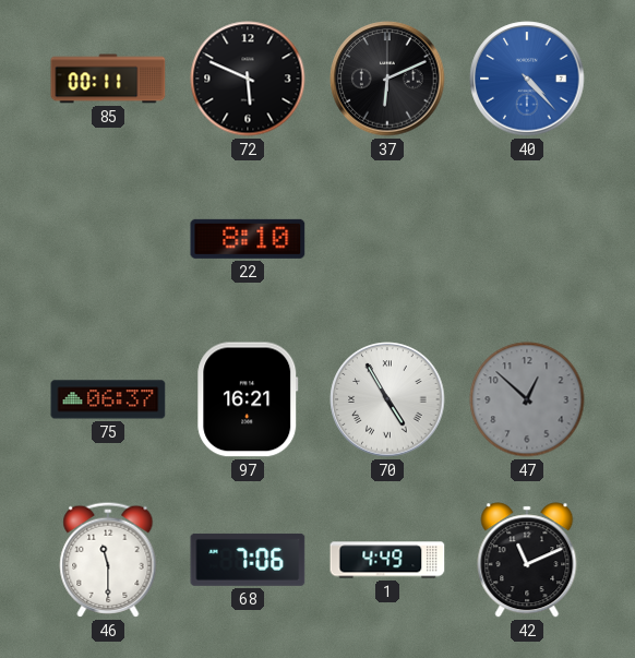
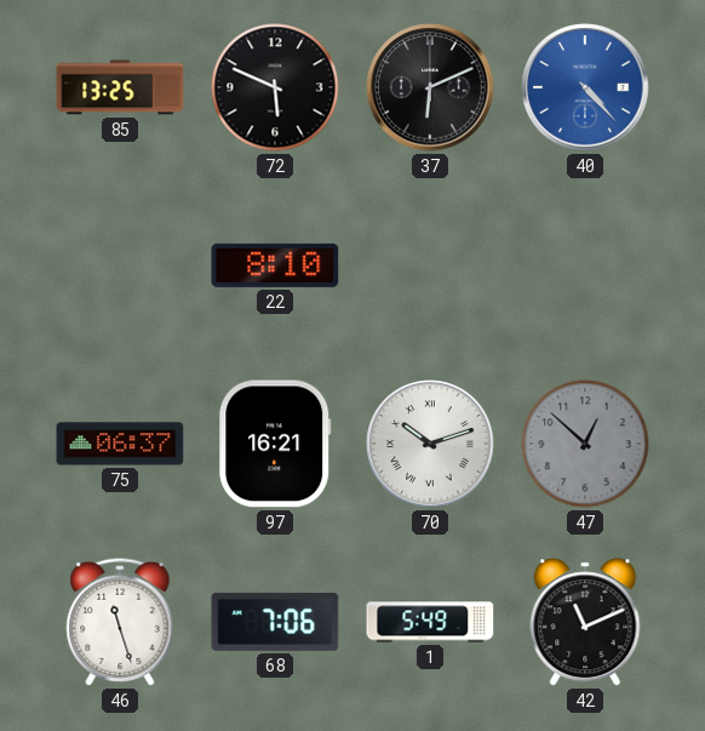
85: 00:11 -> 13:25
70: 4:55 -> 10:12
46: 11:30 -> 11:27
1: 4:49 -> 5:49
